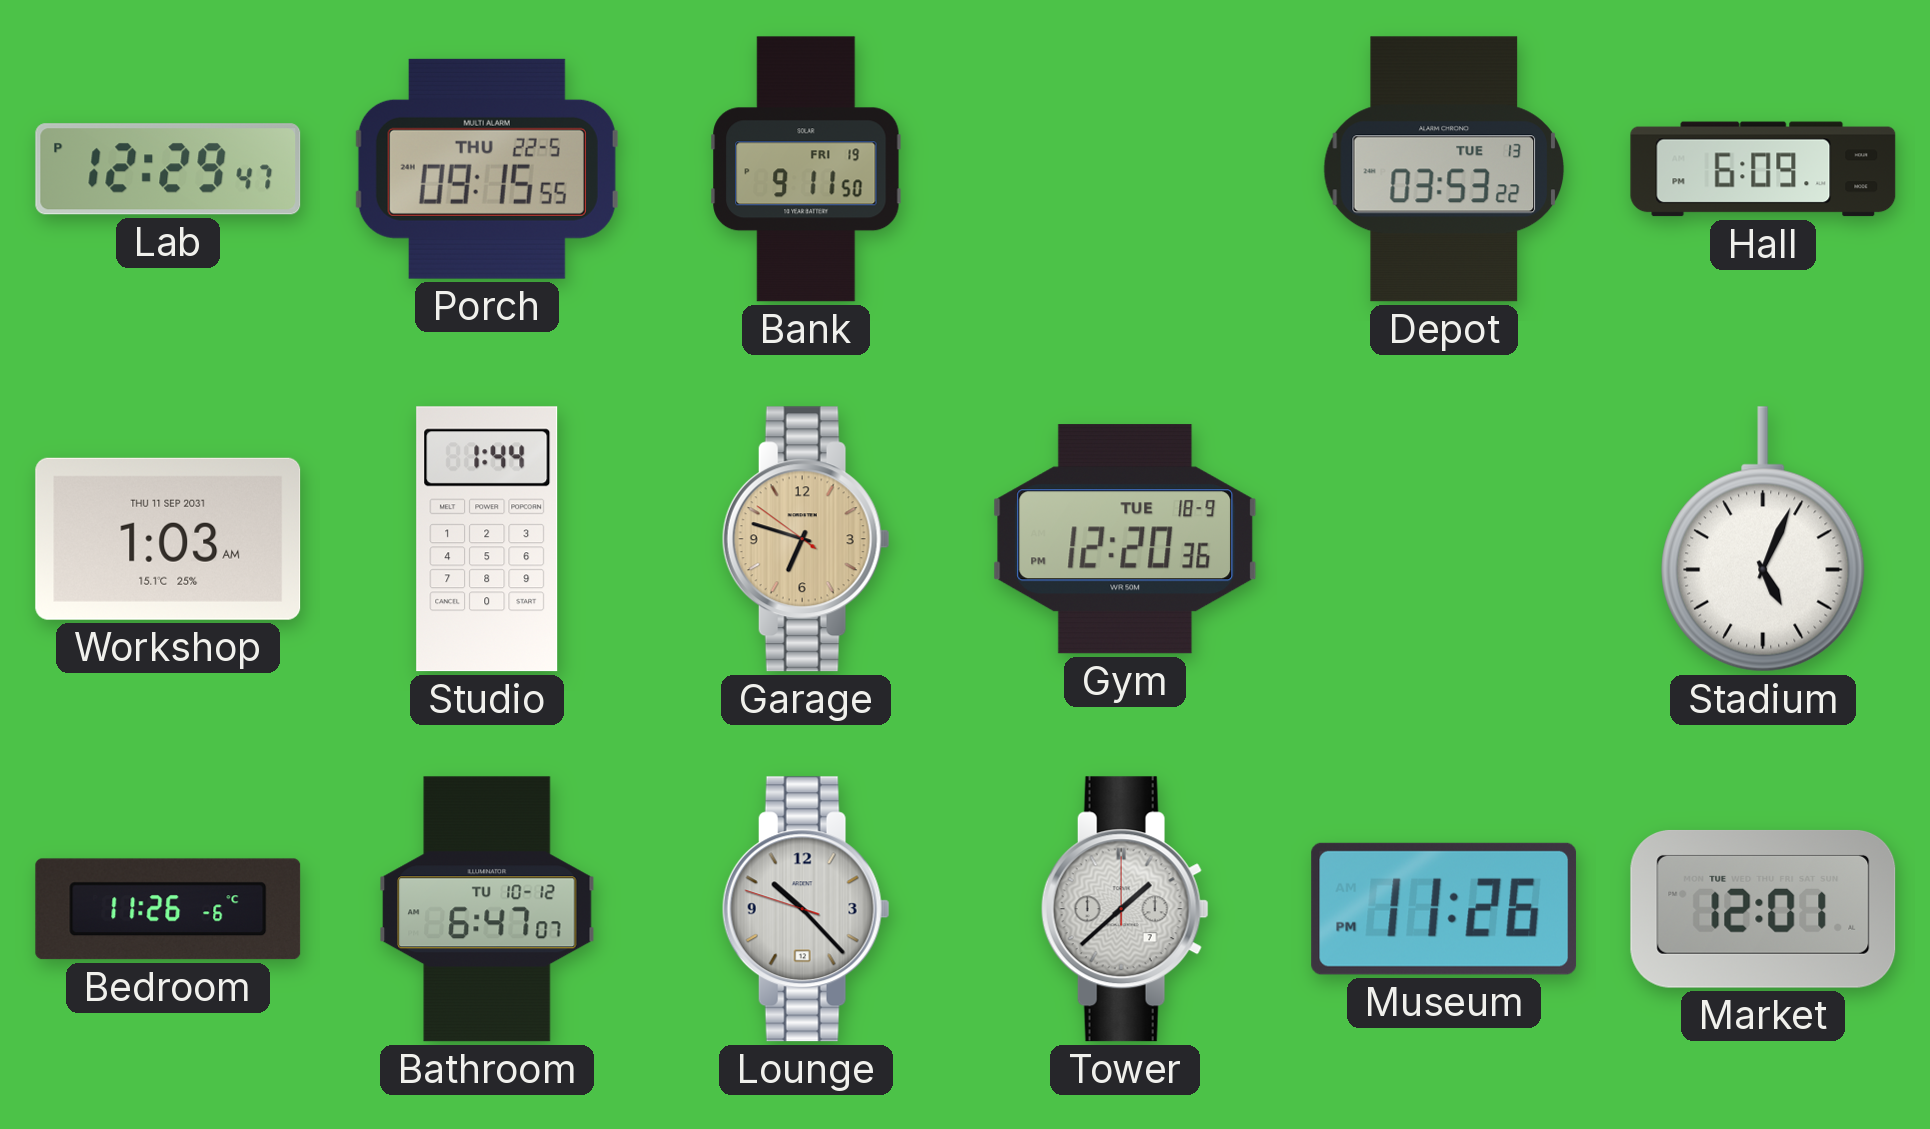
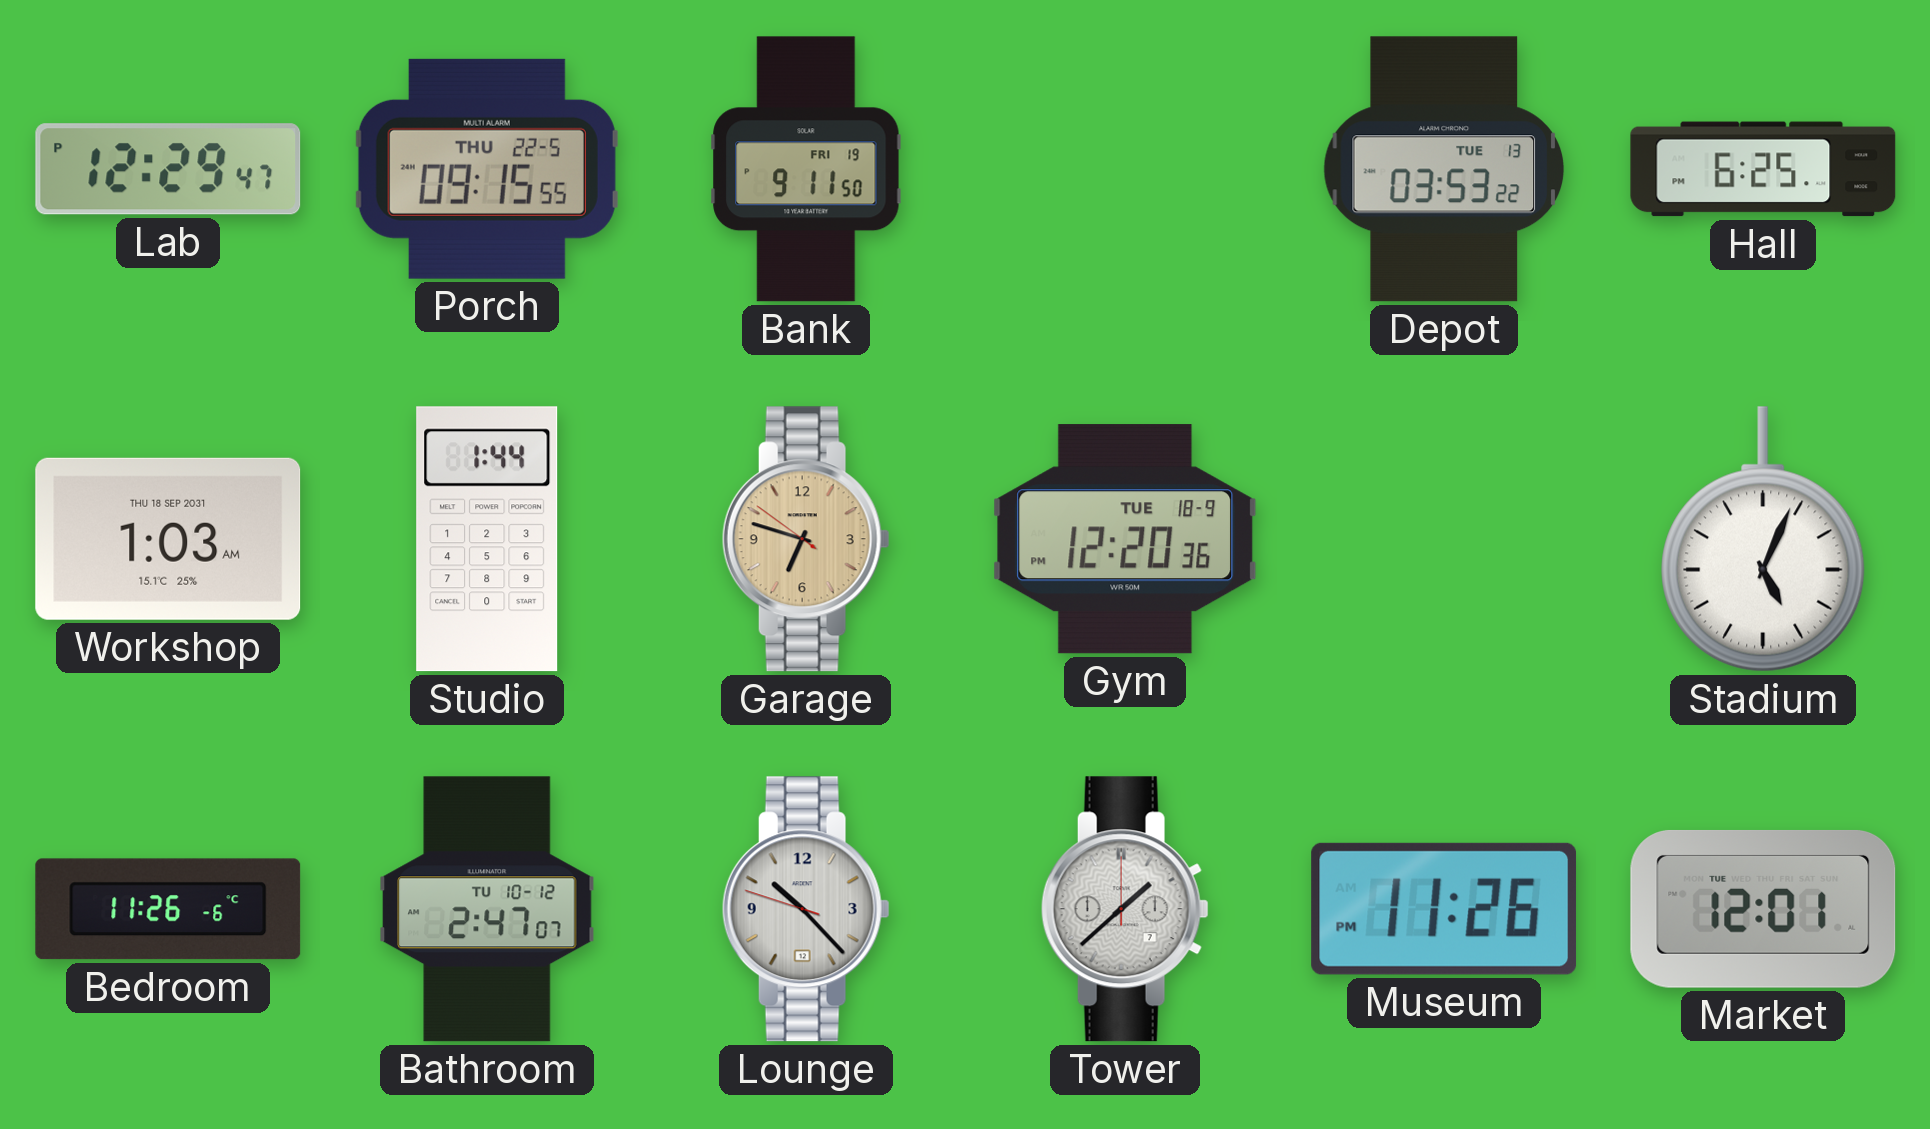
Hall: 6:09 -> 6:25
Workshop date: THU 11 SEP 2031 -> THU 18 SEP 2031
Bathroom: 6:47 -> 2:47
